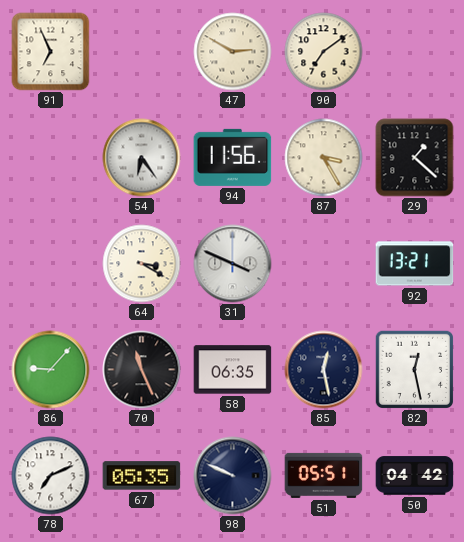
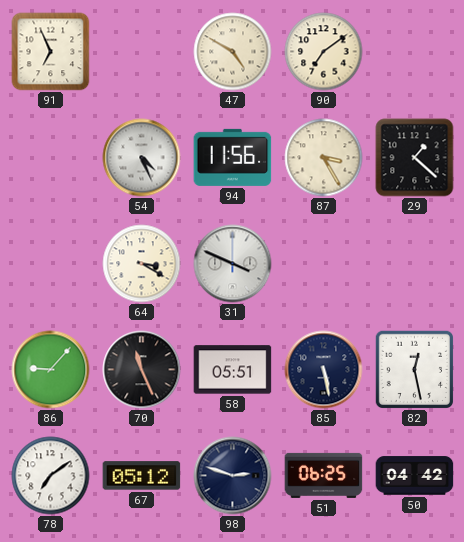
47: 2:50 -> 4:50
54: 6:24 -> 4:26
92: 13:21 -> none
58: 06:35 -> 05:51
85: 12:28 -> 5:28
78: 7:11 -> 7:09
67: 05:35 -> 05:12
98: 9:49 -> 2:48
51: 05:51 -> 06:25
